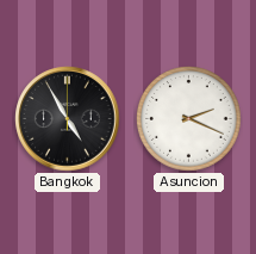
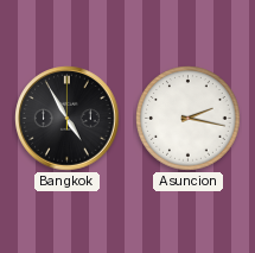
Asuncion: 2:19 -> 2:17
